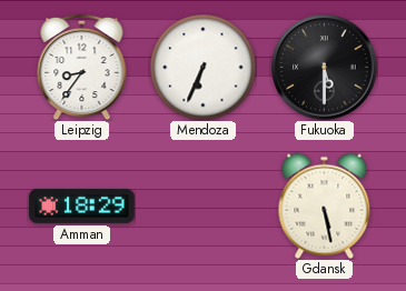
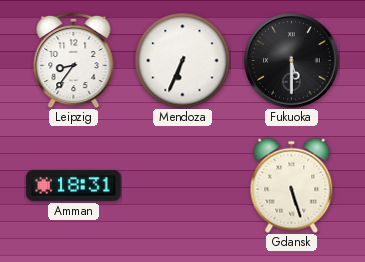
Amman: 18:29 -> 18:31
Gdansk: 5:28 -> 5:27
